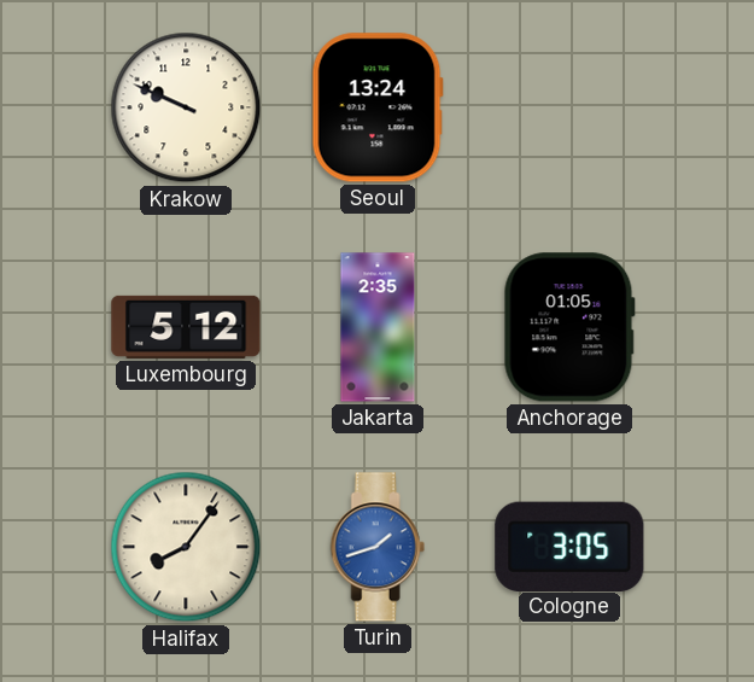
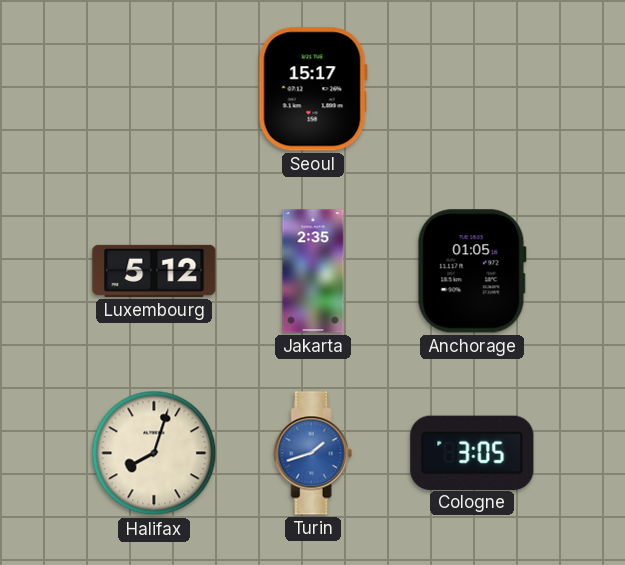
Krakow: 9:49 -> none
Seoul: 13:24 -> 15:17
Halifax: 8:06 -> 8:03
